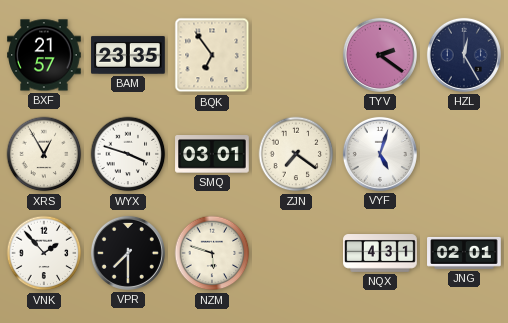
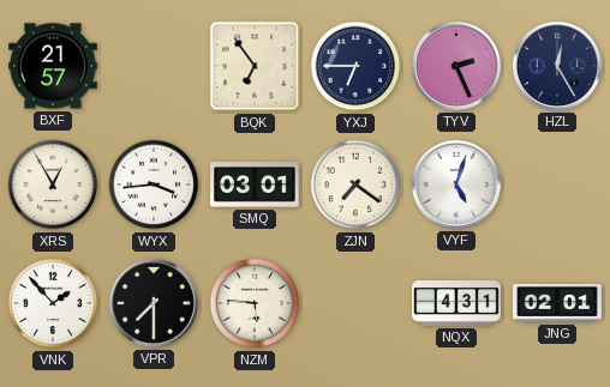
BAM: 23:35 -> none
YXJ: none -> 6:45
TYV: 2:21 -> 2:26
WYX: 3:48 -> 3:44
NZM: 5:48 -> 5:46
